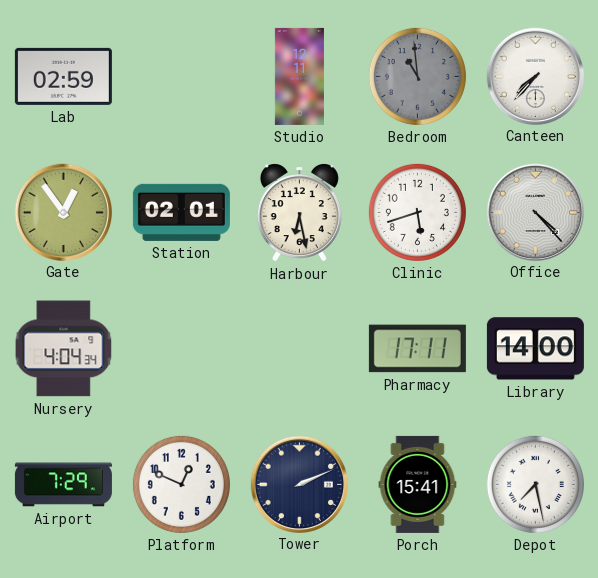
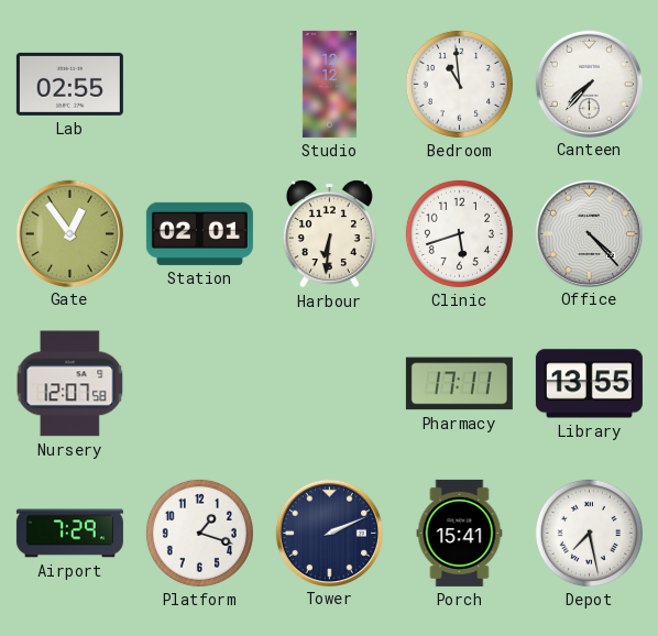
Lab: 02:59 -> 02:55
Studio: 12:11 -> 12:12
Bedroom dial: grey -> white
Harbour: 6:28 -> 6:31
Nursery: 4:04 -> 12:07
Library: 14:00 -> 13:55
Platform: 12:49 -> 1:18
